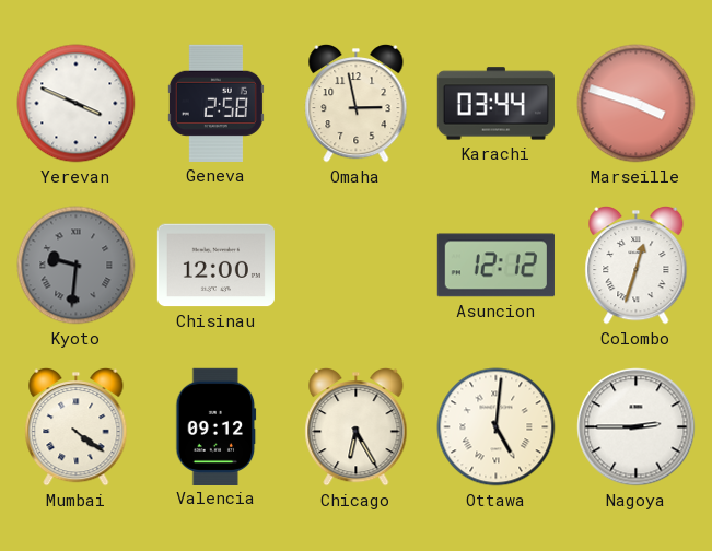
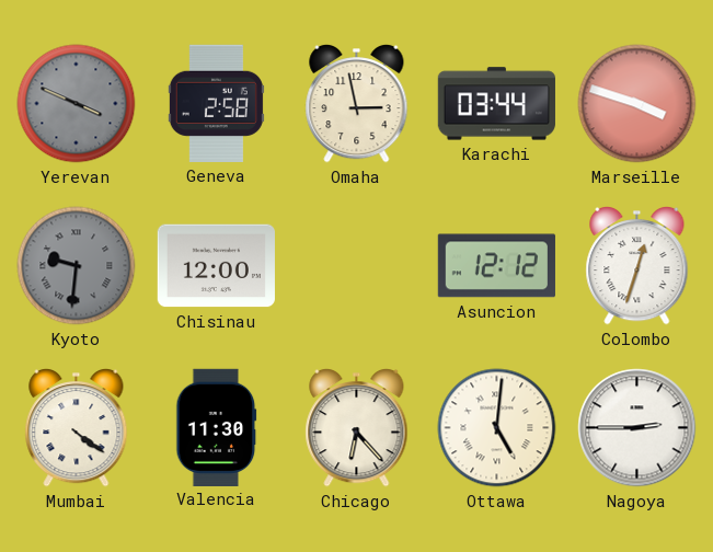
Yerevan dial: white -> grey
Valencia: 09:12 -> 11:30
Chicago: 6:25 -> 6:23
